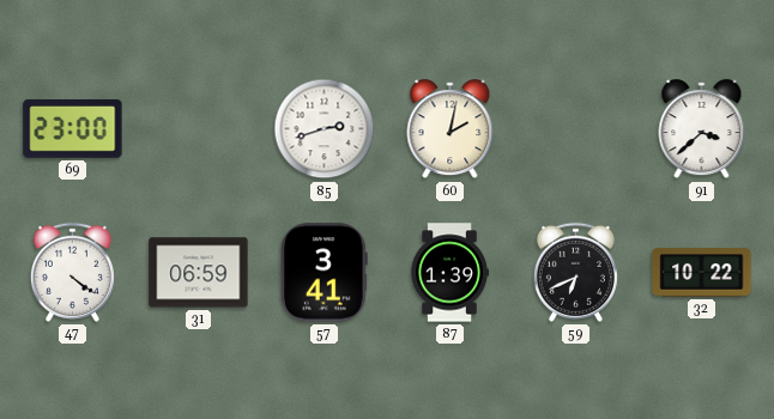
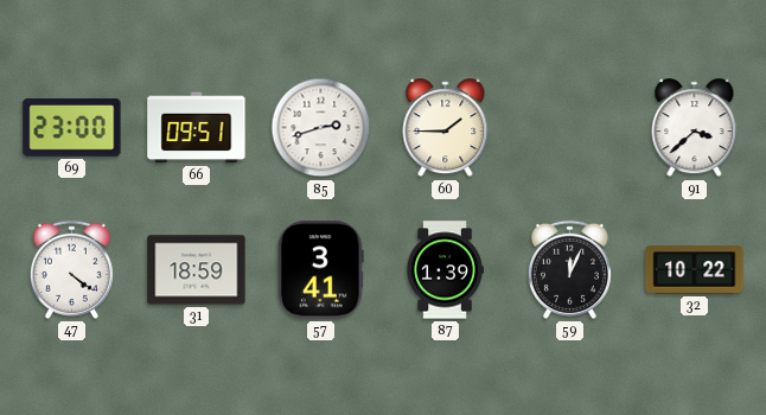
66: none -> 09:51
60: 2:02 -> 1:45
31: 06:59 -> 18:59
59: 6:41 -> 12:04
